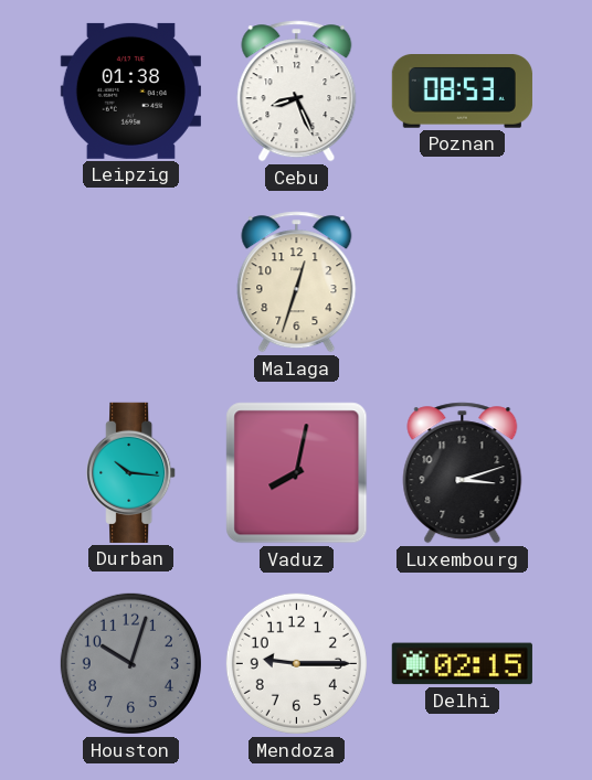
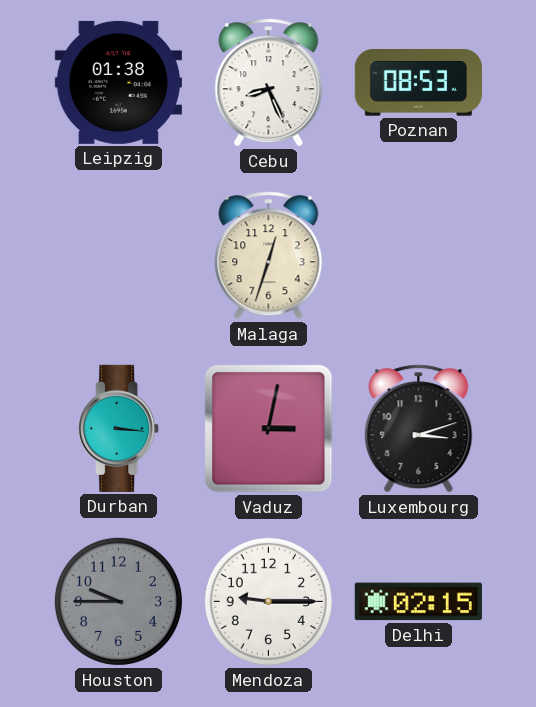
Durban: 10:16 -> 3:16
Vaduz: 8:02 -> 3:02
Houston: 10:03 -> 9:45
